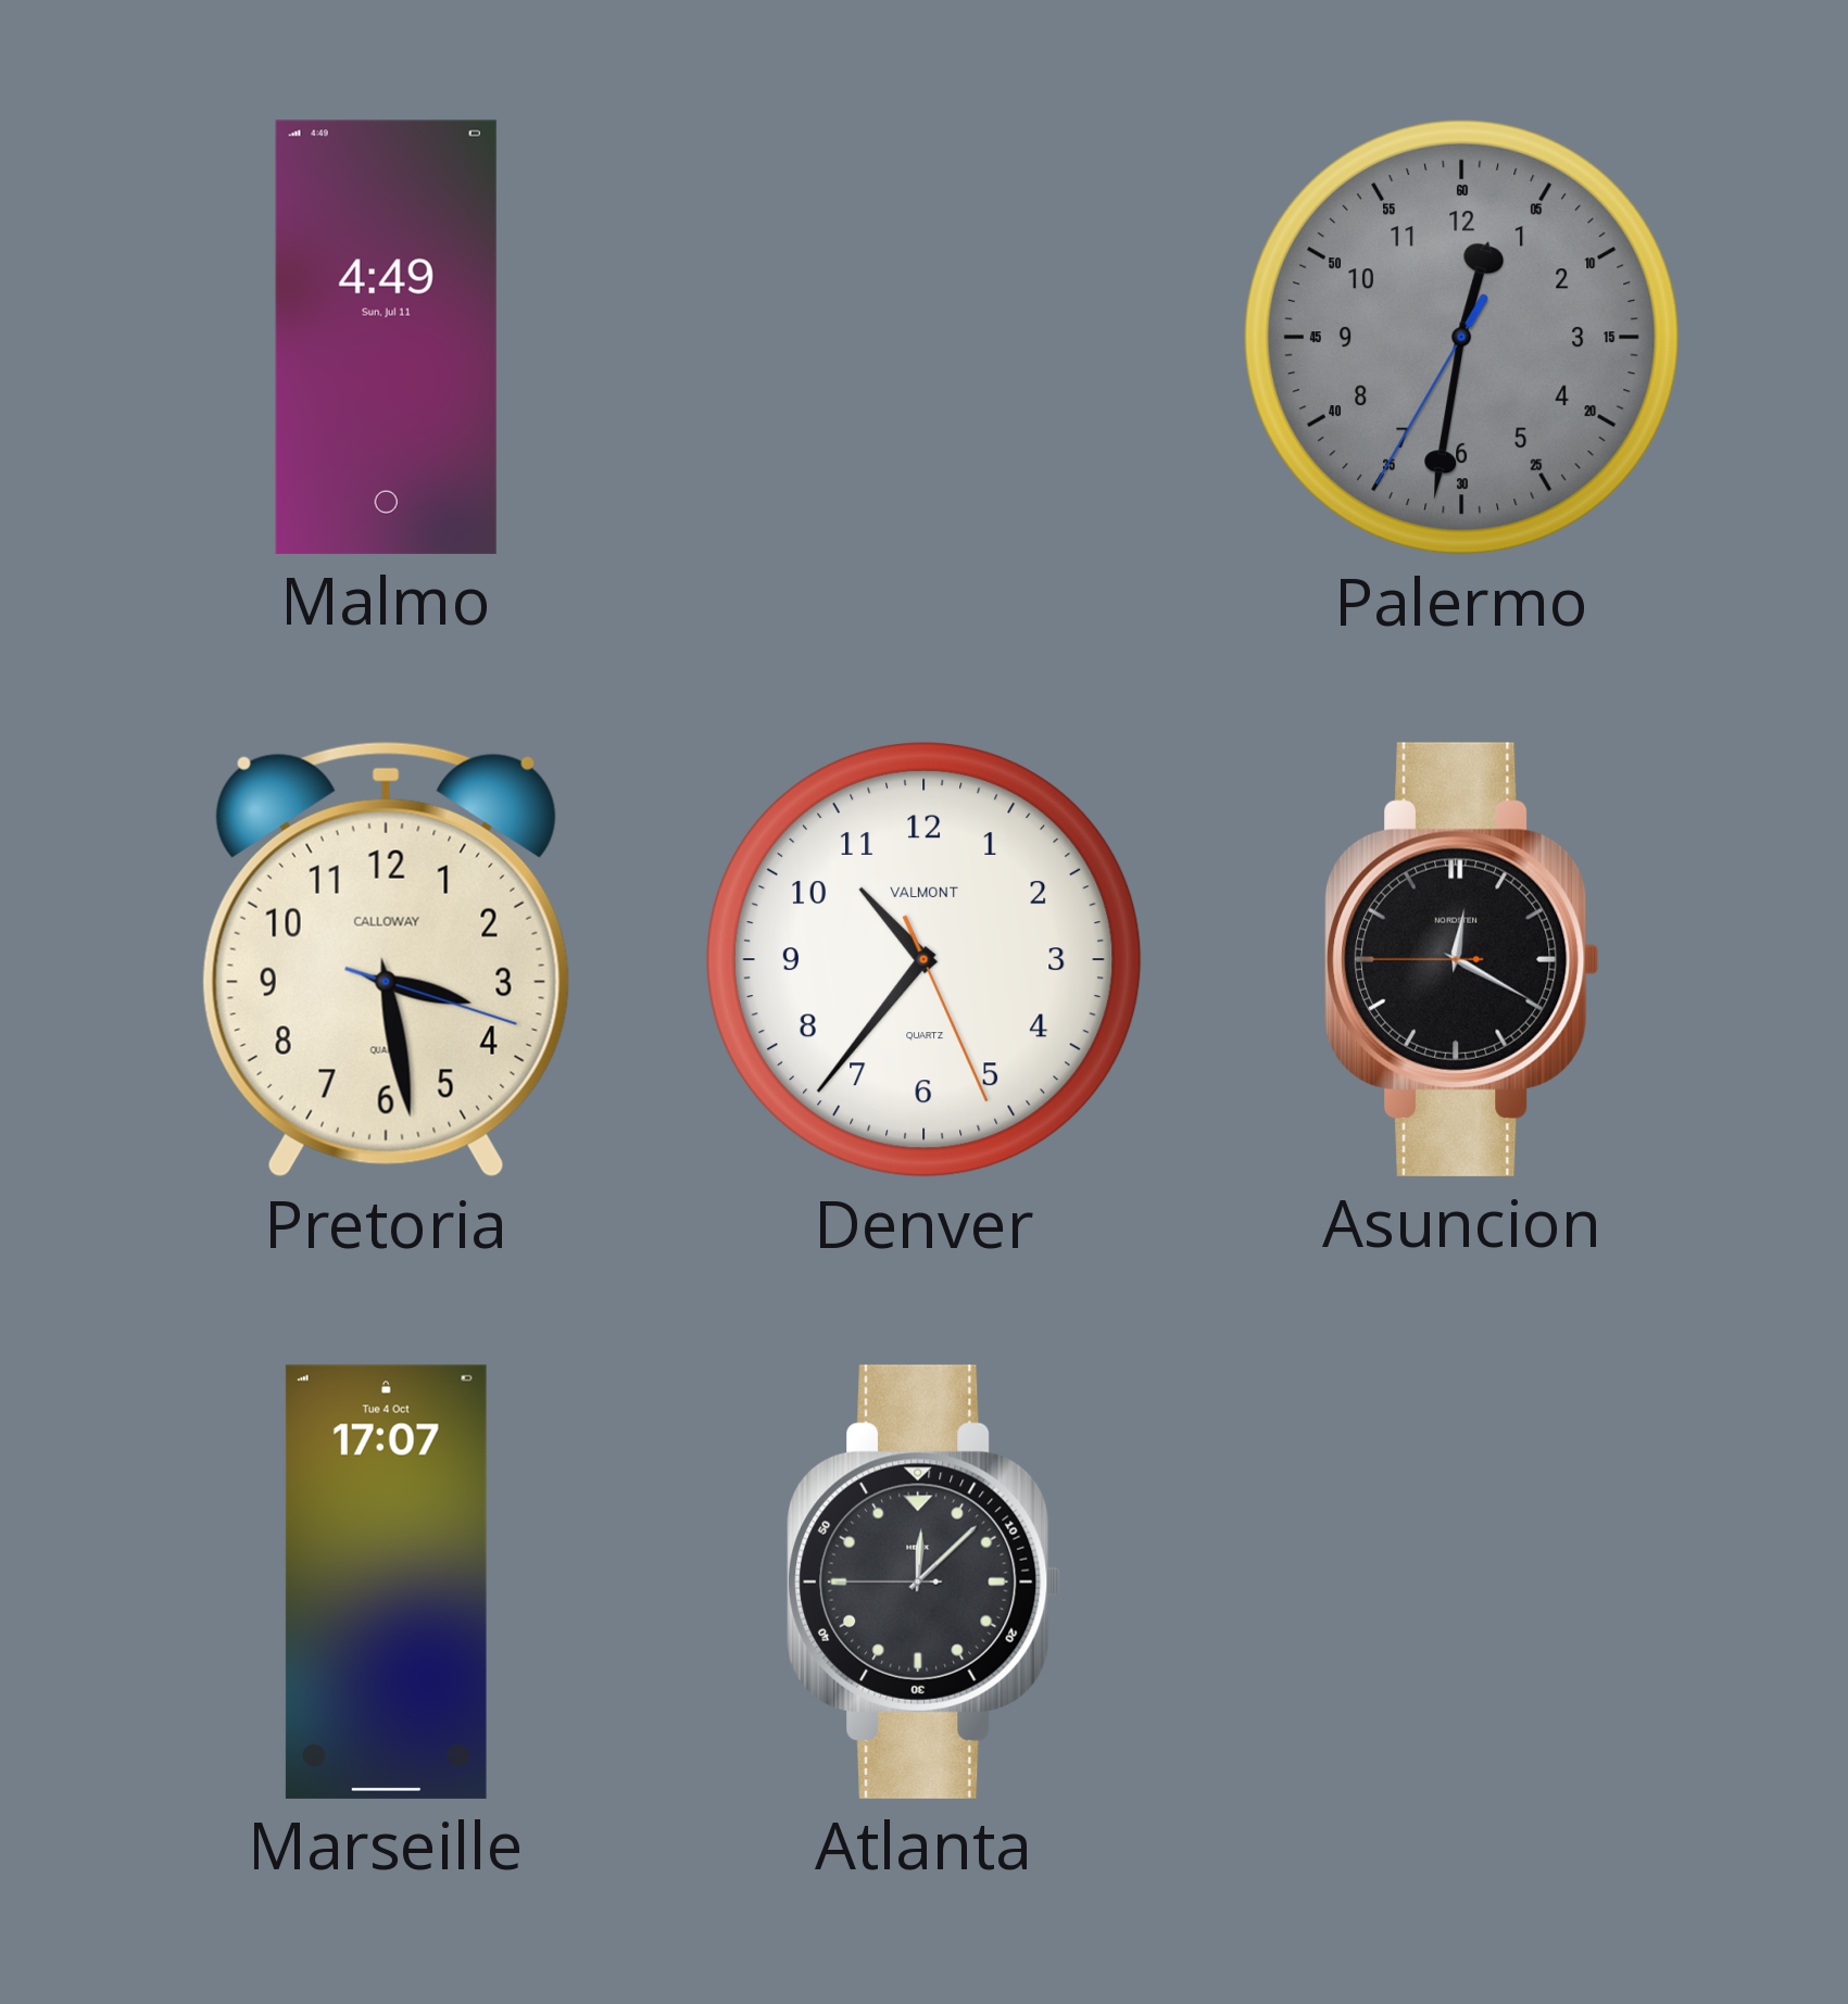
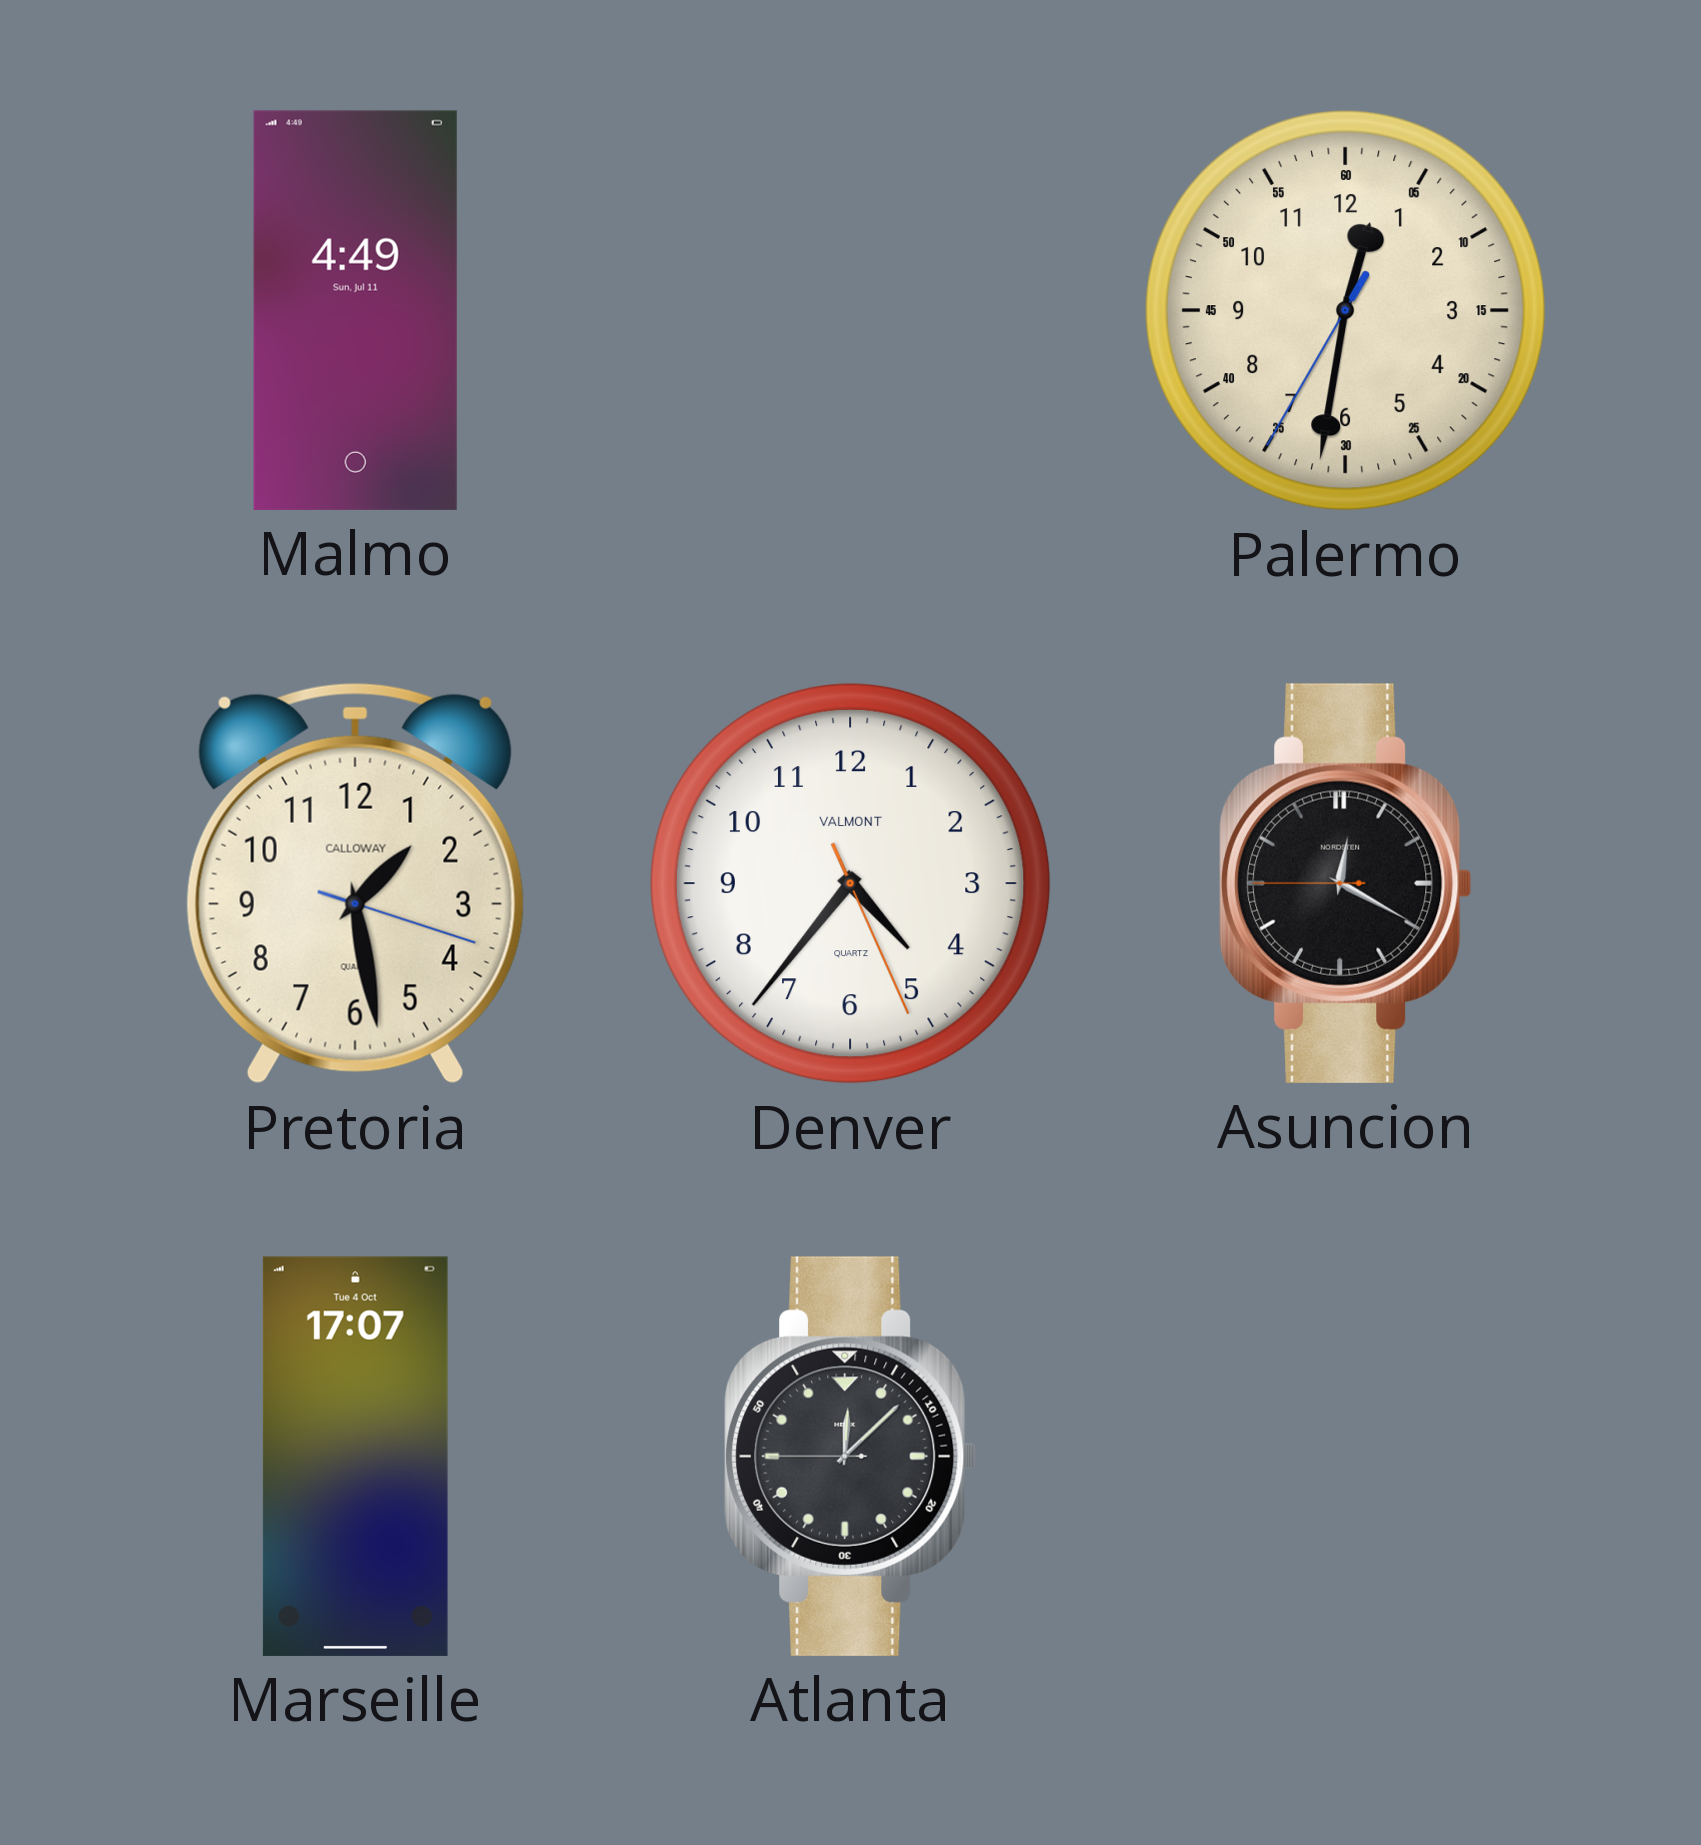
Palermo dial: grey -> cream
Pretoria: 3:28 -> 1:28
Denver: 10:36 -> 4:36
